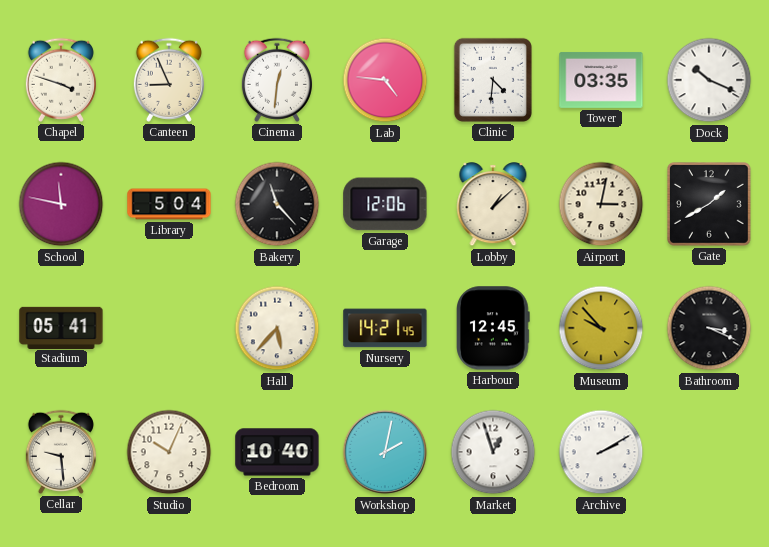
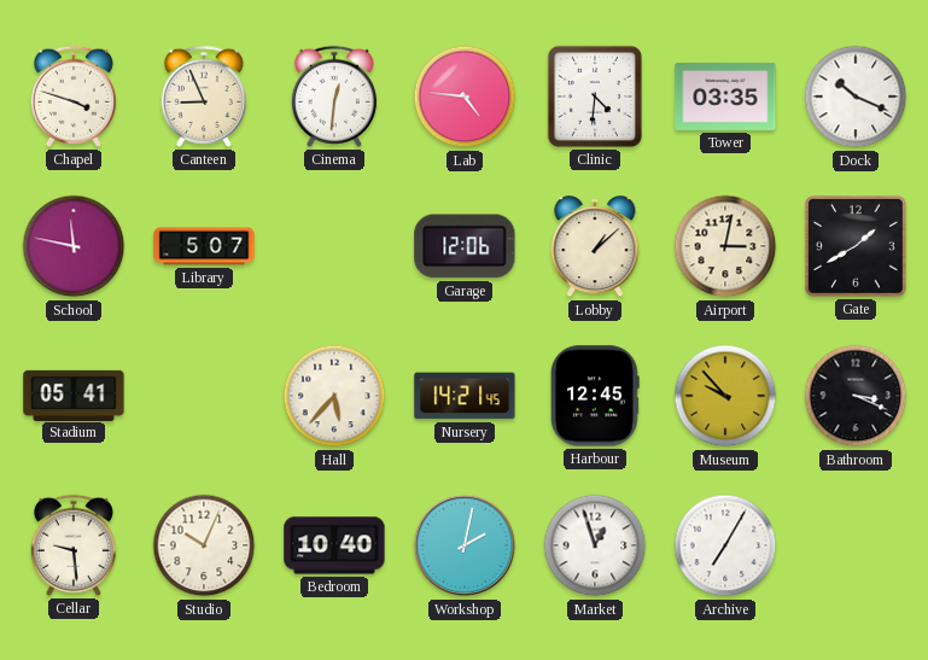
Library: 5:04 -> 5:07
Bakery: 11:23 -> none
Archive: 2:10 -> 7:05
